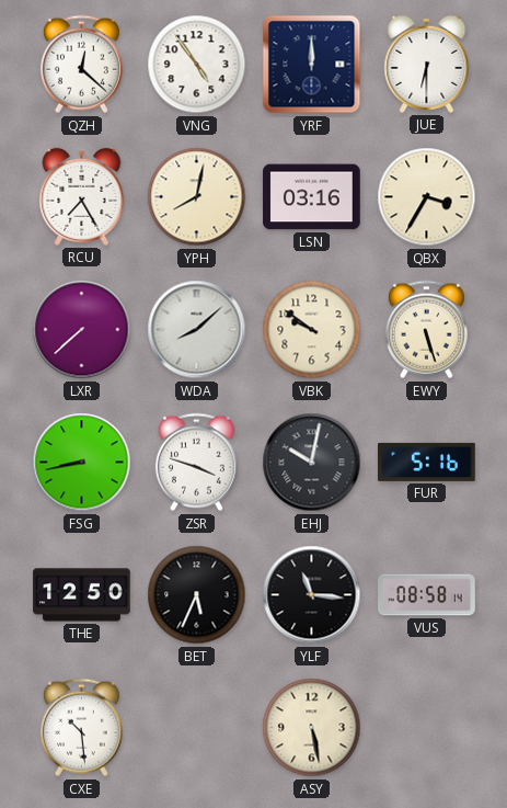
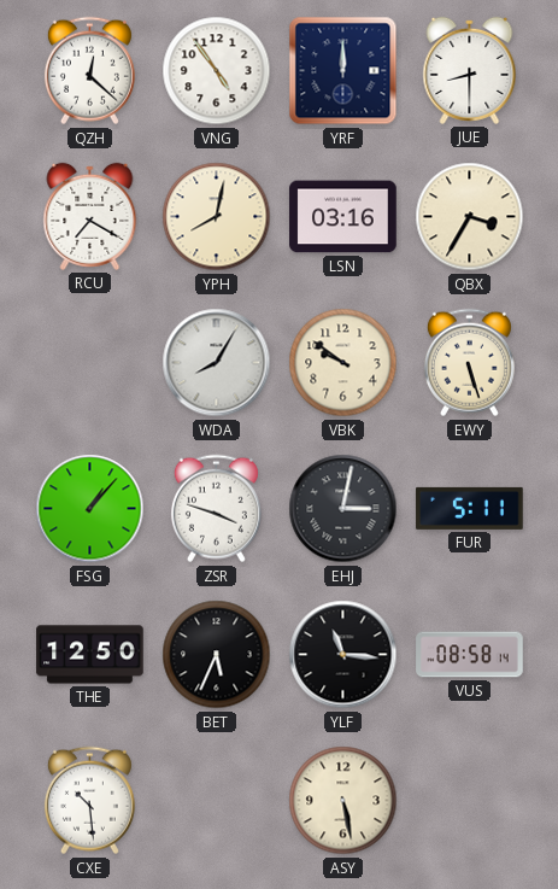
JUE: 6:30 -> 8:30
RCU: 7:25 -> 7:20
LXR: 7:38 -> none
WDA: 8:08 -> 8:05
FSG: 8:43 -> 1:07
EHJ: 10:02 -> 3:02
FUR: 5:16 -> 5:11
